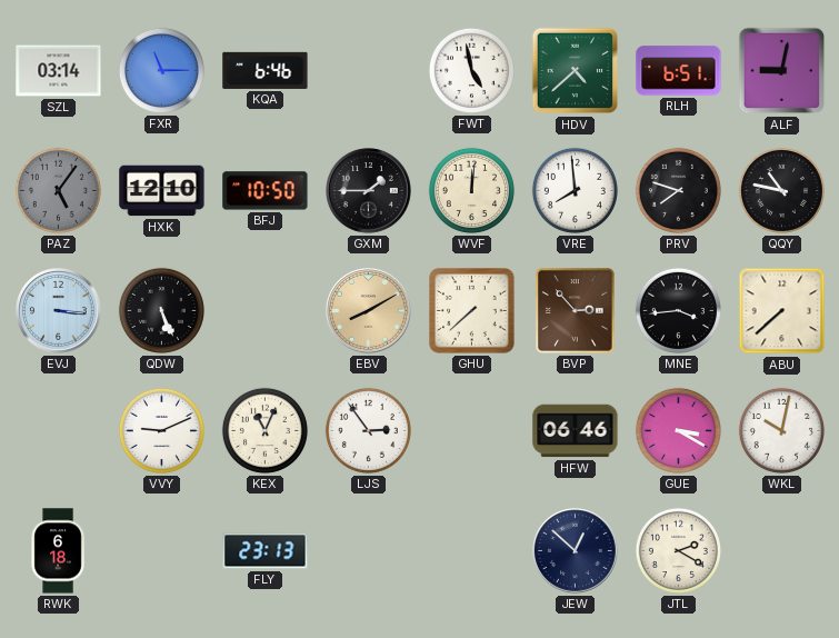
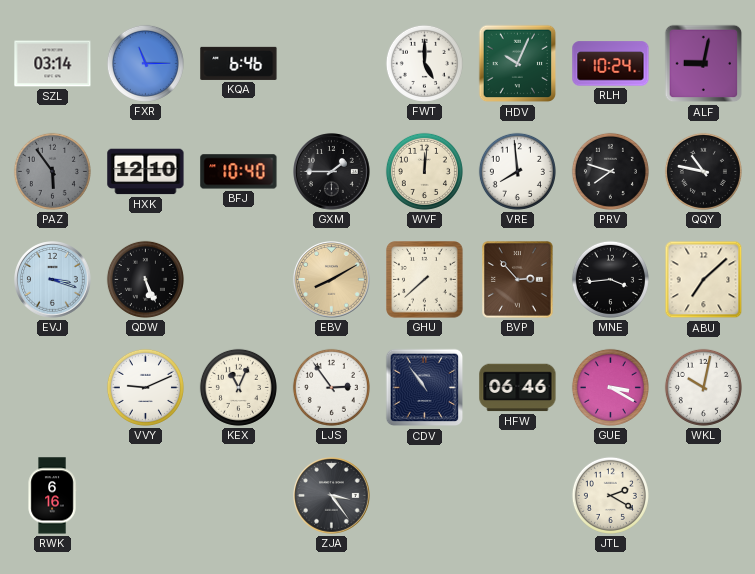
FWT: 4:58 -> 5:00
HDV: 4:38 -> 10:04
RLH: 6:51 -> 10:24
PAZ: 5:06 -> 5:54
BFJ: 10:50 -> 10:40
EVJ: 3:16 -> 3:18
ABU: 7:38 -> 7:08
CDV: none -> 10:54
RWK: 6:18 -> 6:16
FLY: 23:13 -> none
ZJA: none -> 3:24
JEW: 12:52 -> none
